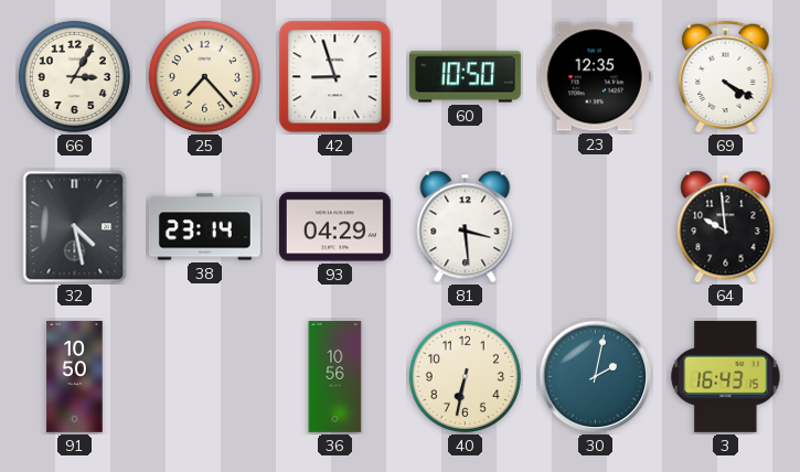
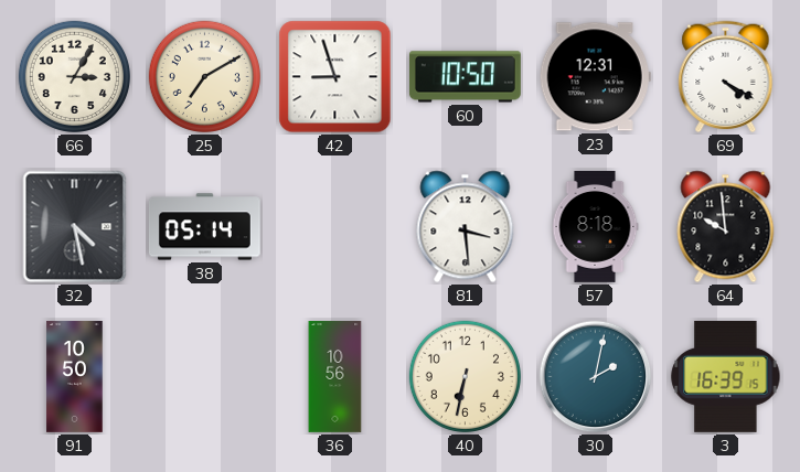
25: 7:23 -> 7:10
23: 12:35 -> 12:31
38: 23:14 -> 05:14
93: 04:29 -> none
57: none -> 8:18
3: 16:43 -> 16:39
